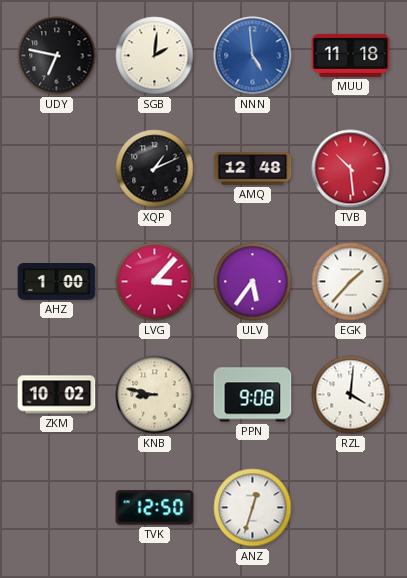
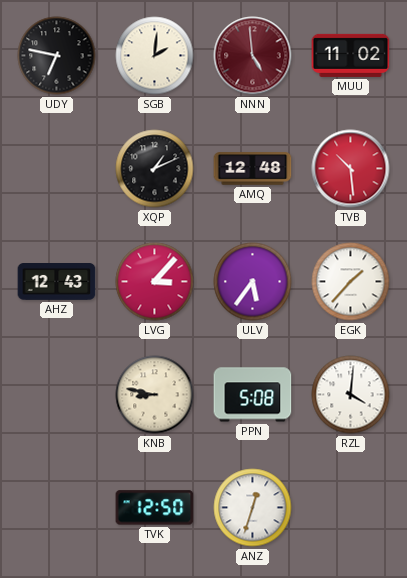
NNN dial: blue -> burgundy
MUU: 11:18 -> 11:02
AHZ: 1:00 -> 12:43
ZKM: 10:02 -> none
PPN: 9:08 -> 5:08
